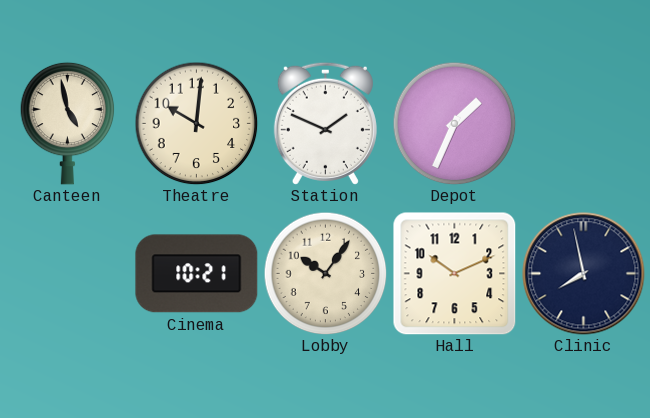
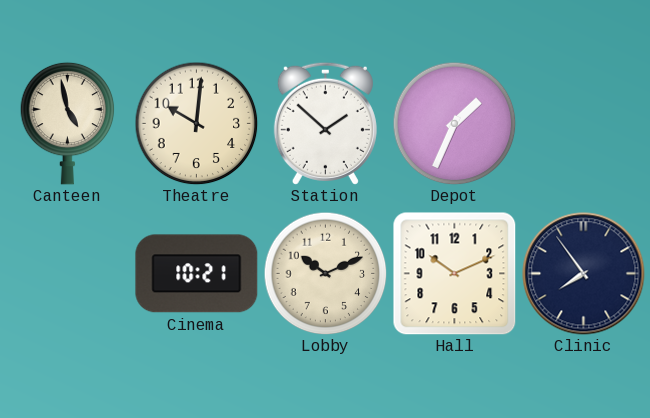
Station: 1:49 -> 1:52
Lobby: 10:06 -> 10:11
Clinic: 7:58 -> 7:54
